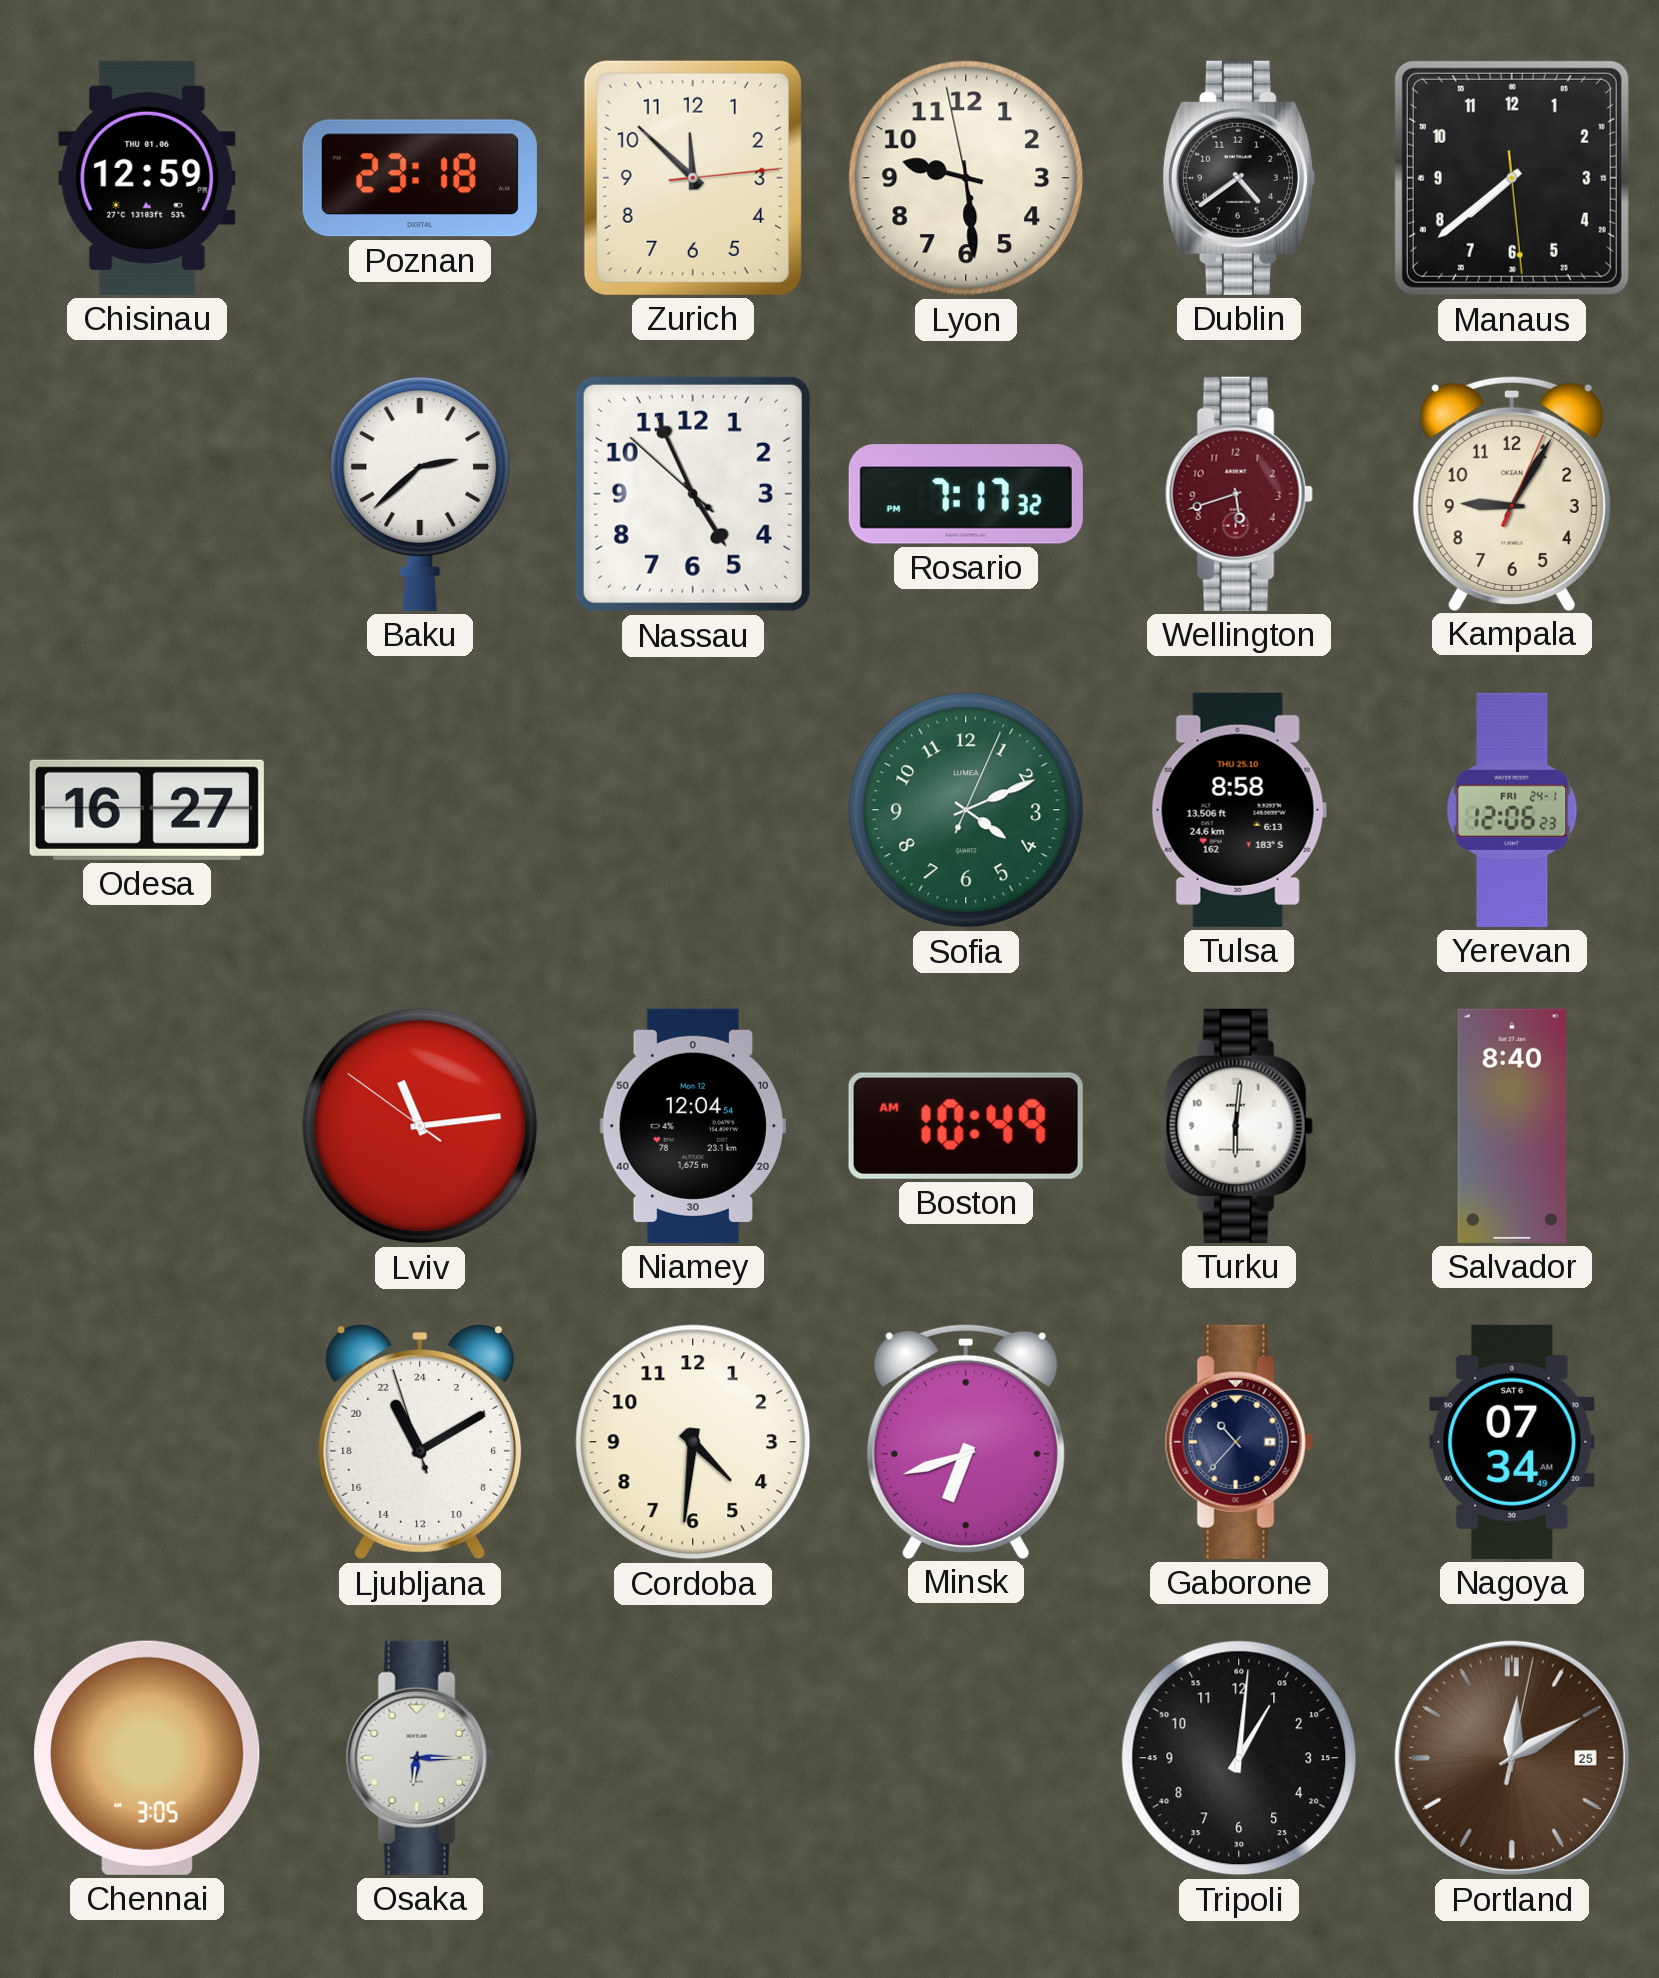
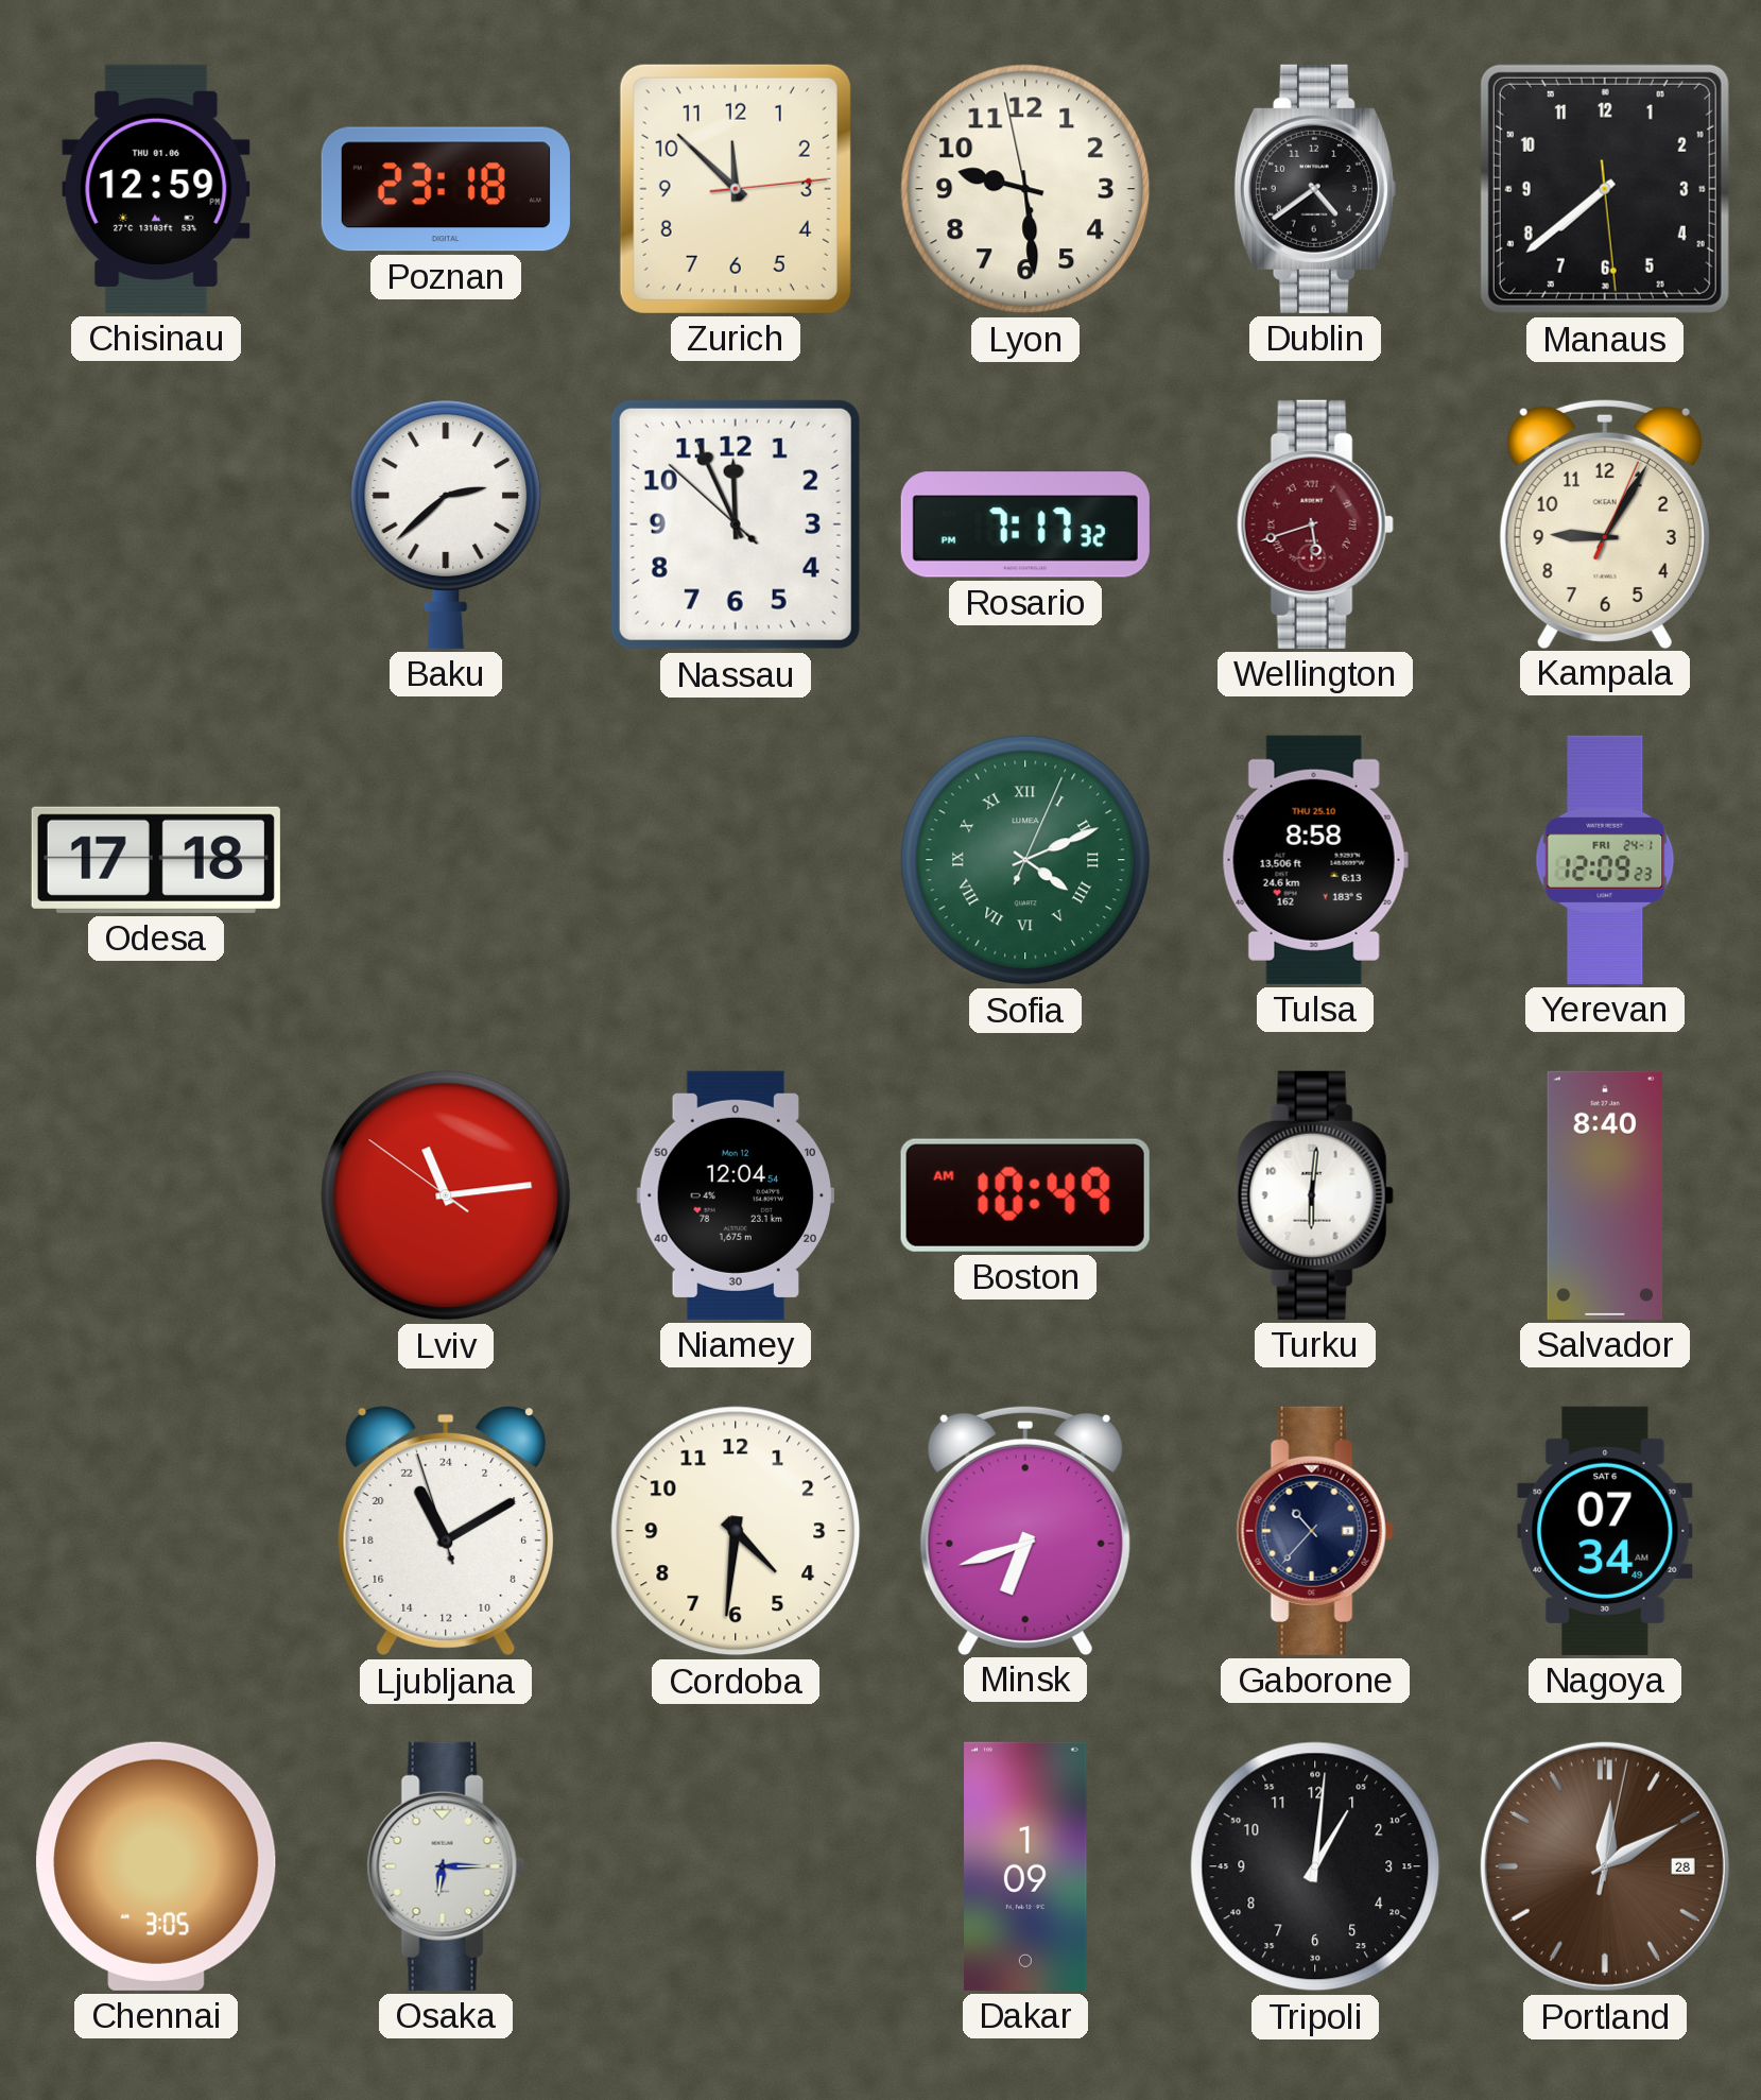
Nassau: 4:55 -> 11:55
Wellington numerals: Arabic -> Roman
Odesa: 16:27 -> 17:18
Sofia numerals: Arabic -> Roman
Yerevan: 12:06 -> 12:09
Dakar: none -> 1:09
Portland date: 25 -> 28
